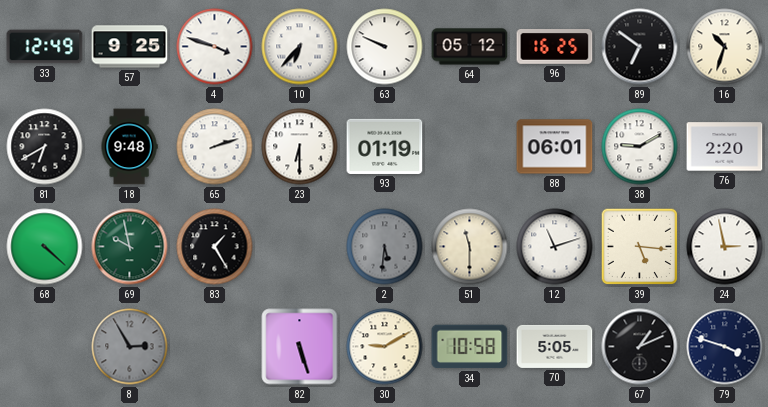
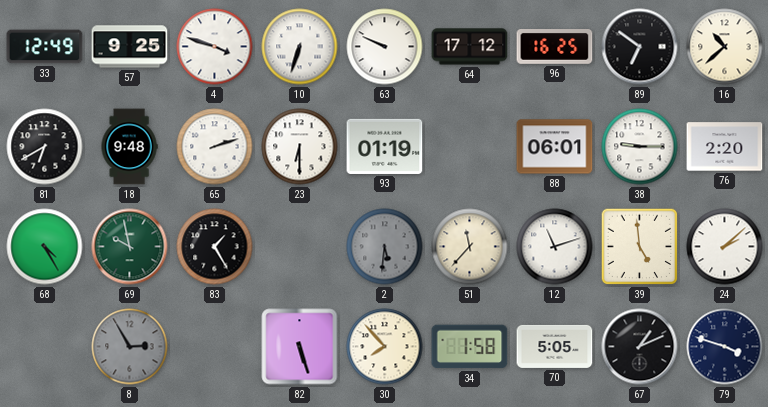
10: 6:37 -> 6:33
64: 05:12 -> 17:12
16: 10:33 -> 10:38
38: 9:10 -> 9:15
68: 4:22 -> 4:25
51: 11:30 -> 11:37
39: 5:16 -> 4:59
24: 2:58 -> 2:08
30: 9:10 -> 7:53
34: 10:58 -> 1:58
